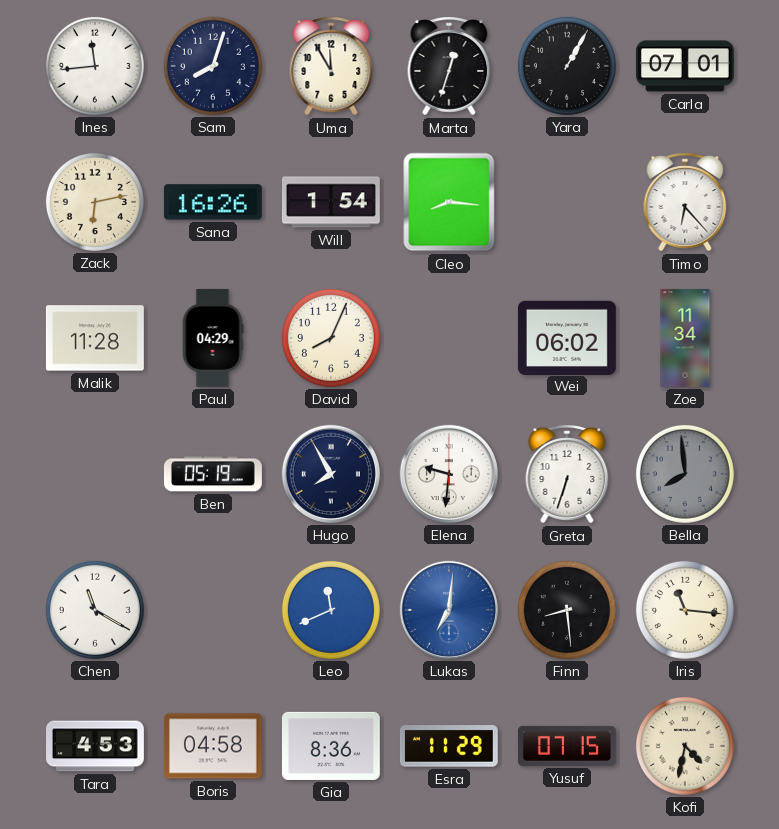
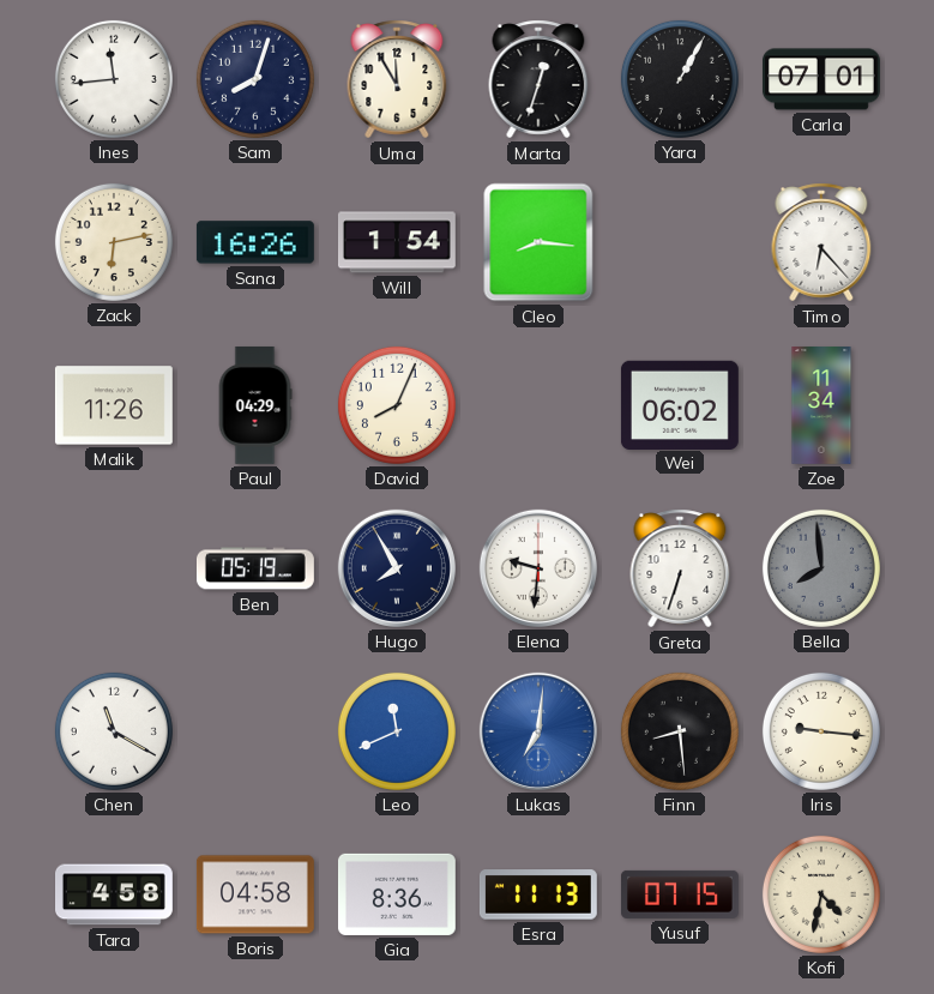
Malik: 11:28 -> 11:26
Iris: 11:16 -> 9:16
Tara: 4:53 -> 4:58
Esra: 11:29 -> 11:13
